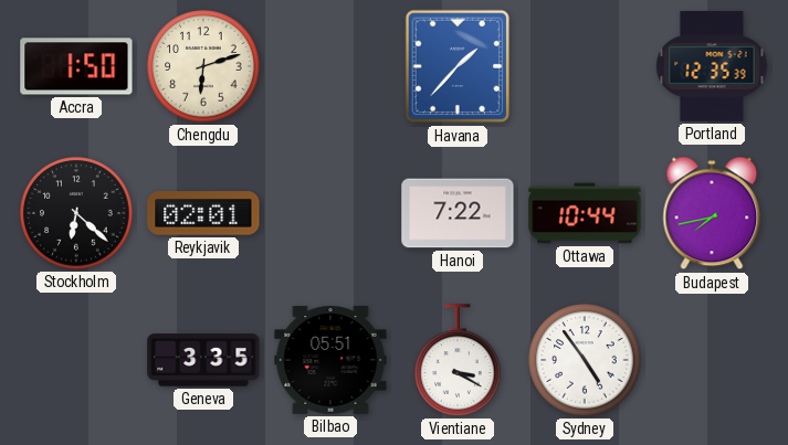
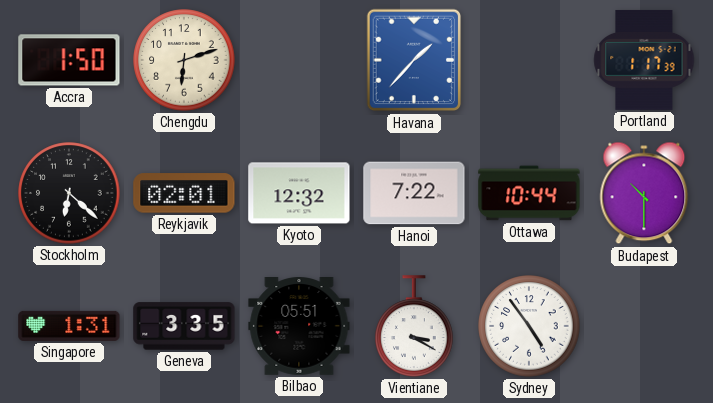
Portland: 12:35 -> 1:17
Kyoto: none -> 12:32
Budapest: 7:43 -> 10:30
Singapore: none -> 1:31
